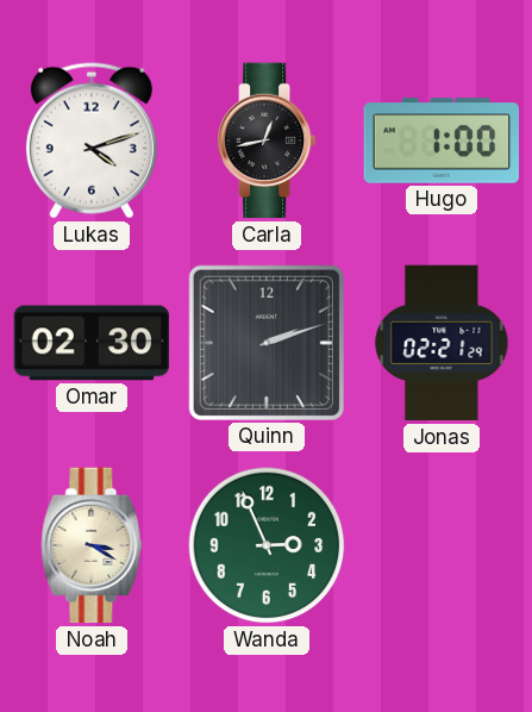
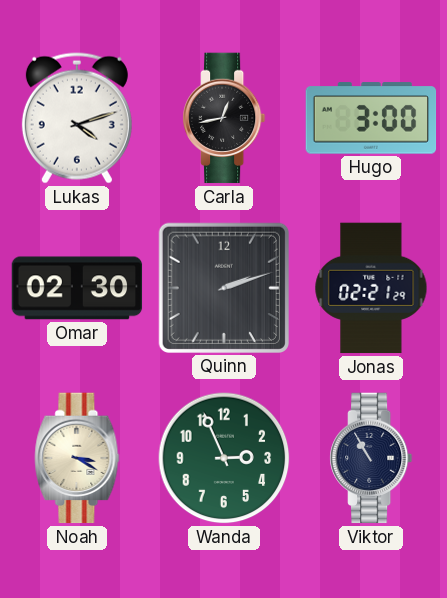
Hugo: 1:00 -> 3:00
Viktor: none -> 10:55
